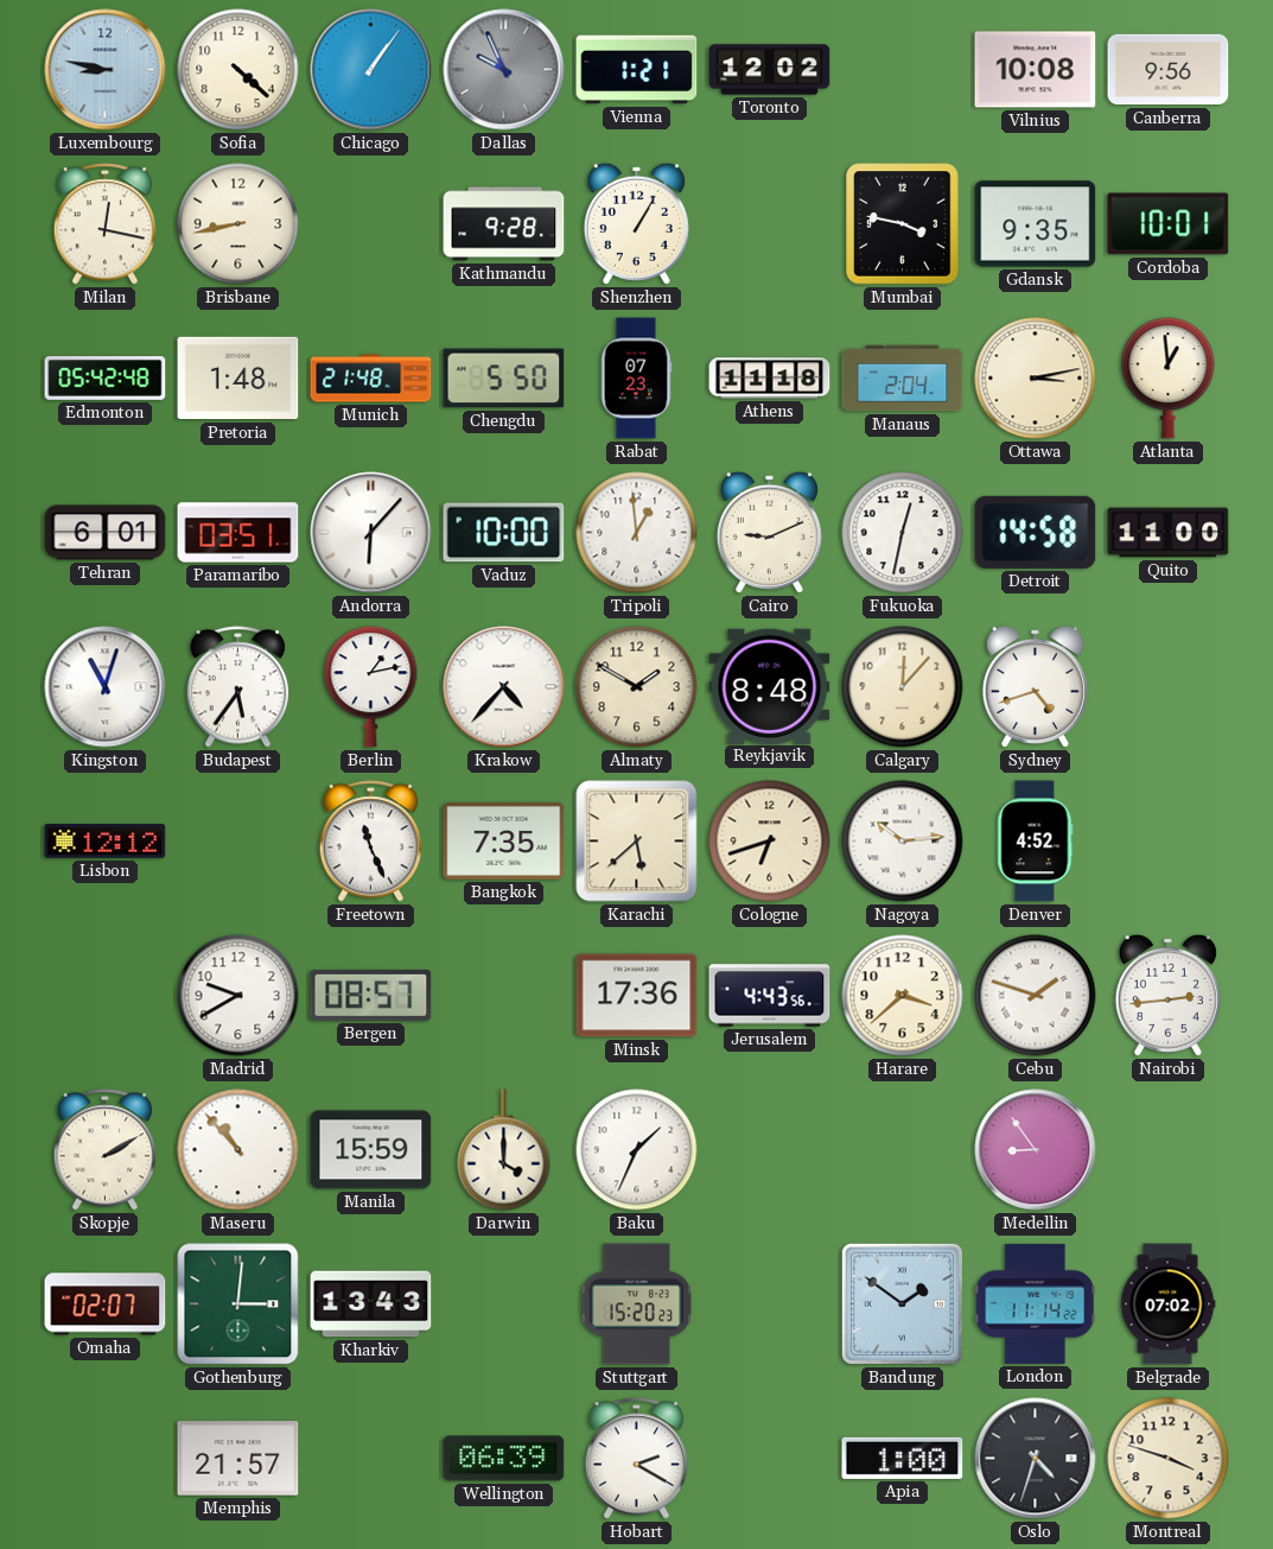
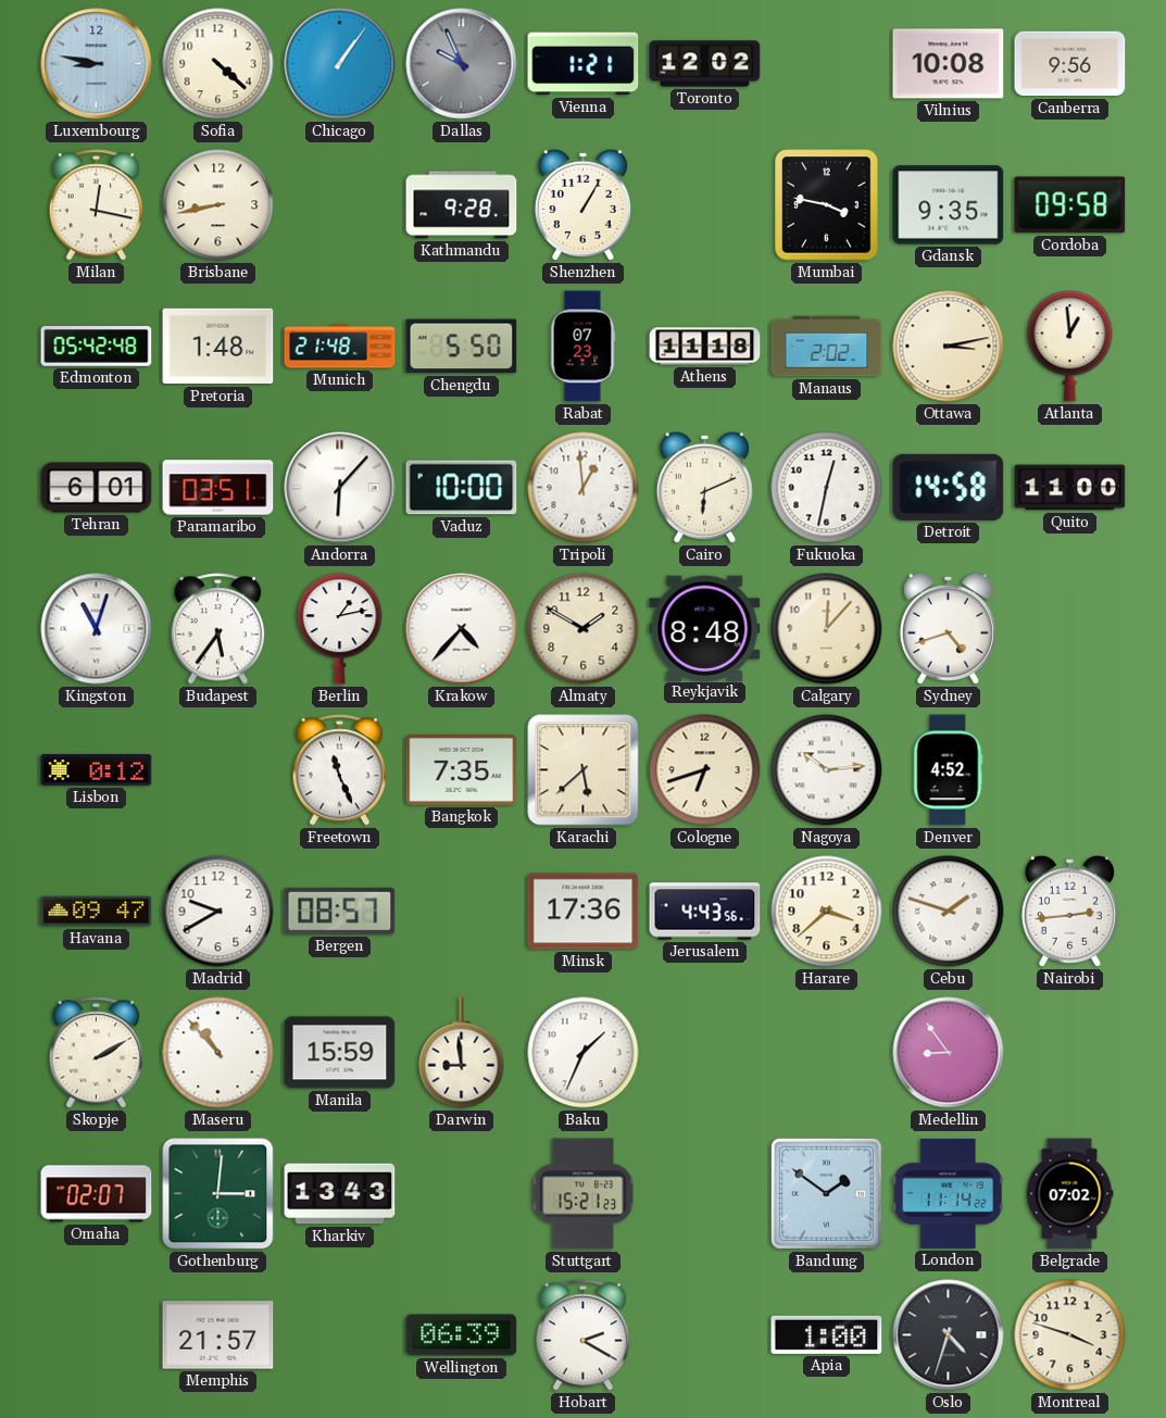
Cordoba: 10:01 -> 09:58
Manaus: 2:04 -> 2:02
Cairo: 9:11 -> 6:11
Lisbon: 12:12 -> 0:12
Havana: none -> 09:47
Darwin: 4:00 -> 8:59
Stuttgart: 15:20 -> 15:21
